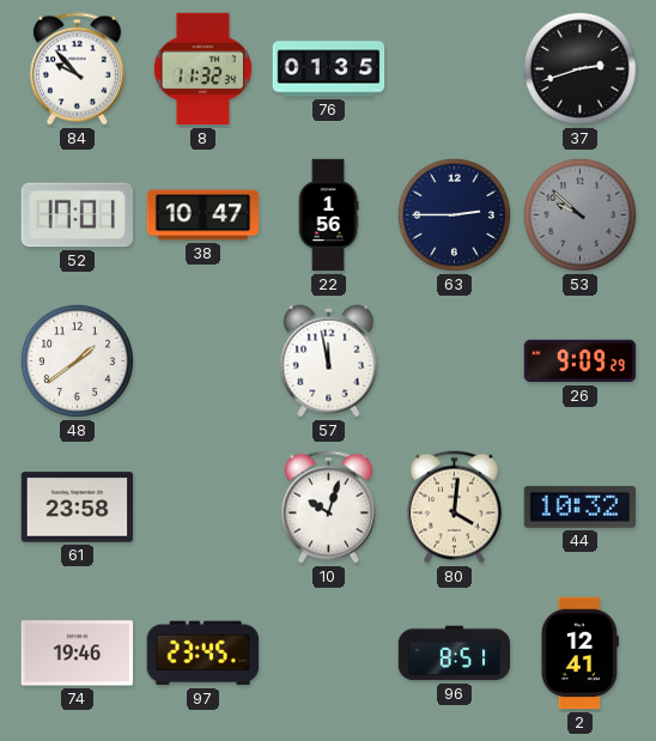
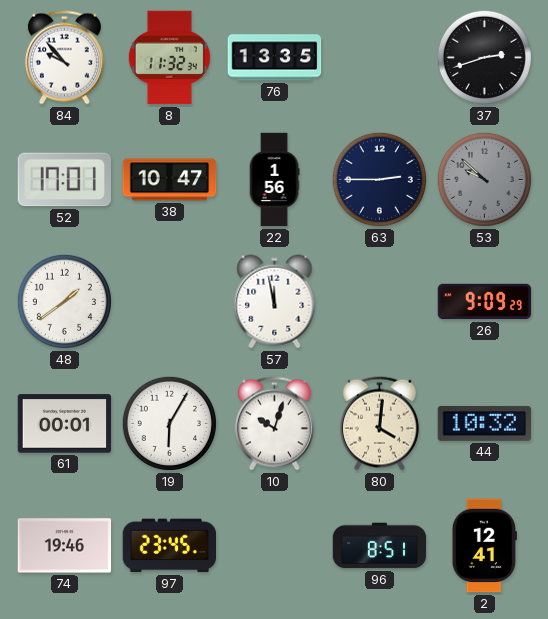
76: 01:35 -> 13:35
61: 23:58 -> 00:01
19: none -> 6:05
